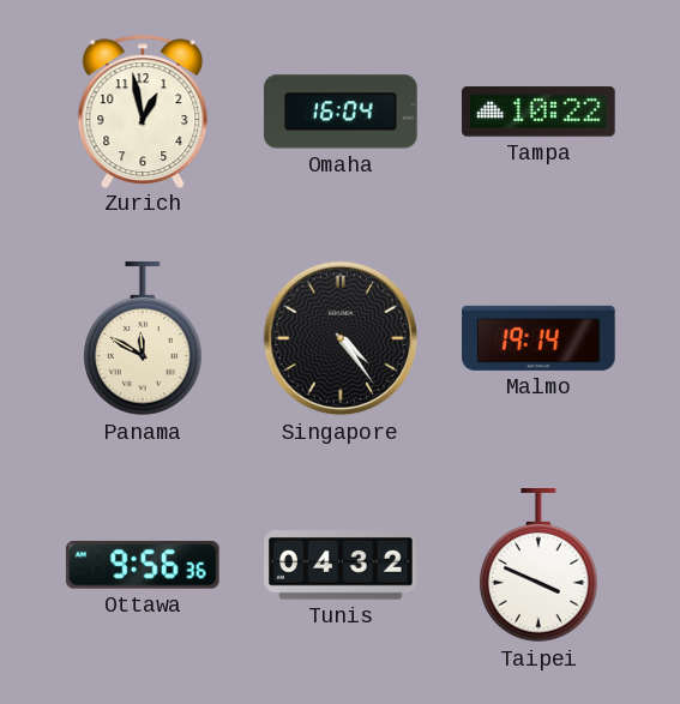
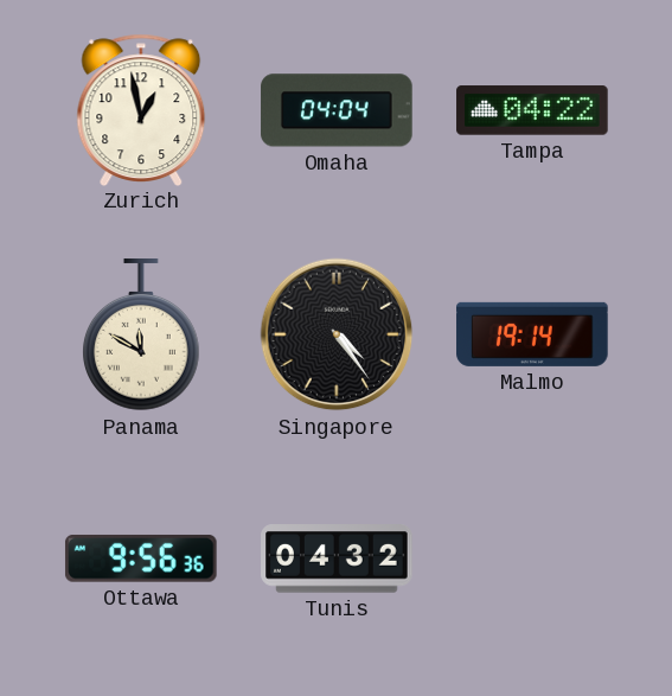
Omaha: 16:04 -> 04:04
Tampa: 10:22 -> 04:22
Taipei: 3:49 -> none
